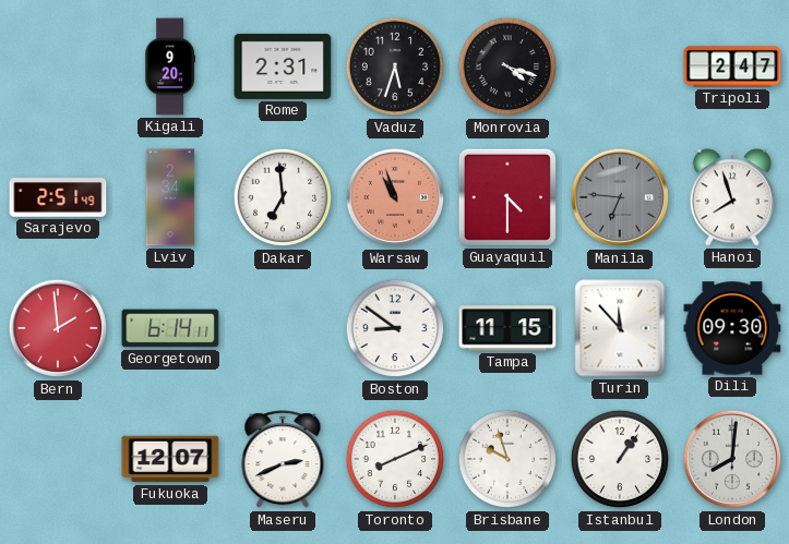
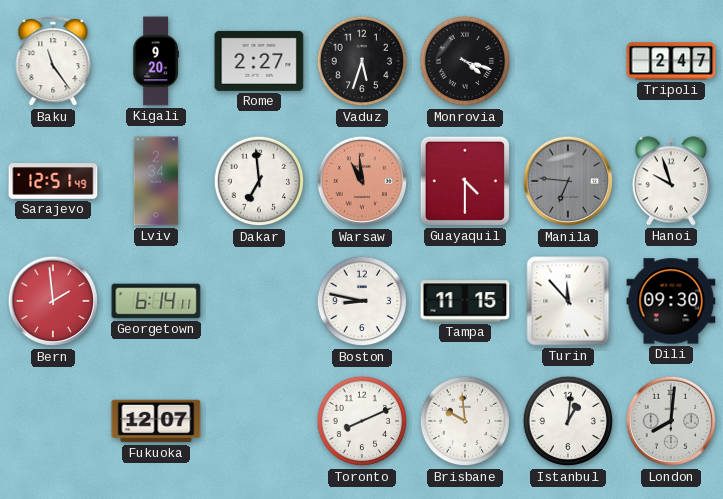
Baku: none -> 11:24
Rome: 2:31 -> 2:27
Sarajevo: 2:51 -> 12:51
Warsaw: 10:57 -> 10:59
Hanoi: 7:57 -> 9:57
Boston: 8:51 -> 8:47
Maseru: 2:41 -> none
Brisbane: 9:57 -> 9:59
Istanbul: 1:06 -> 1:01
